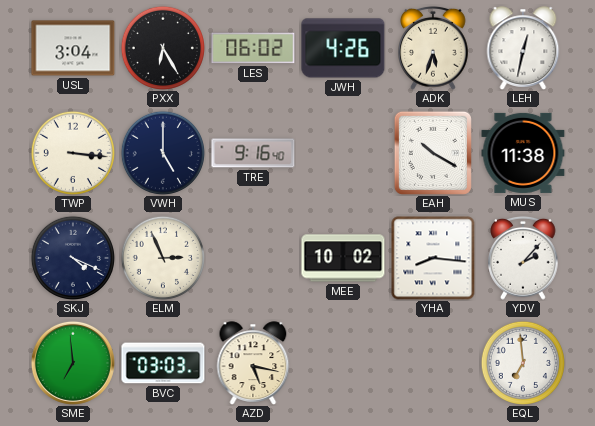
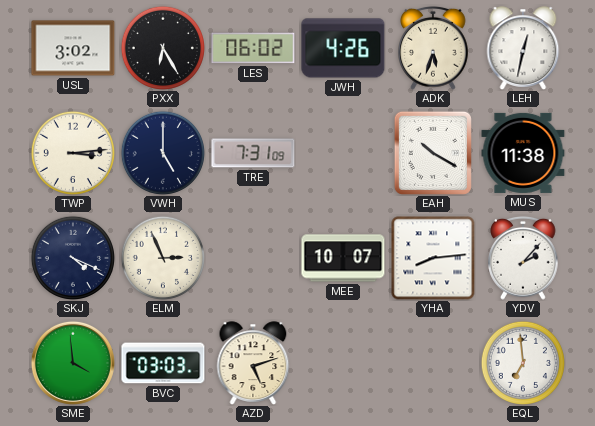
USL: 3:04 -> 3:02
TWP: 3:16 -> 3:14
TRE: 9:16 -> 7:31
MEE: 10:02 -> 10:07
YHA: 8:16 -> 8:14
SME: 6:59 -> 3:59
AZD: 5:17 -> 5:12
